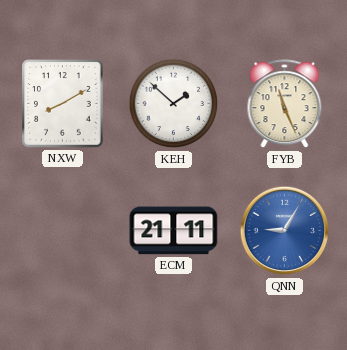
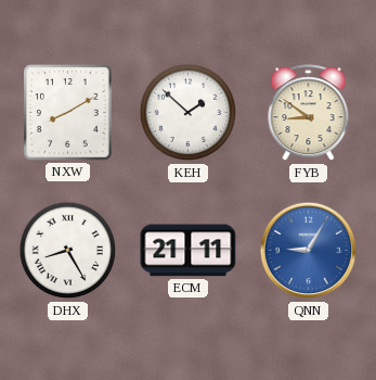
FYB: 11:26 -> 8:51
DHX: none -> 8:25
